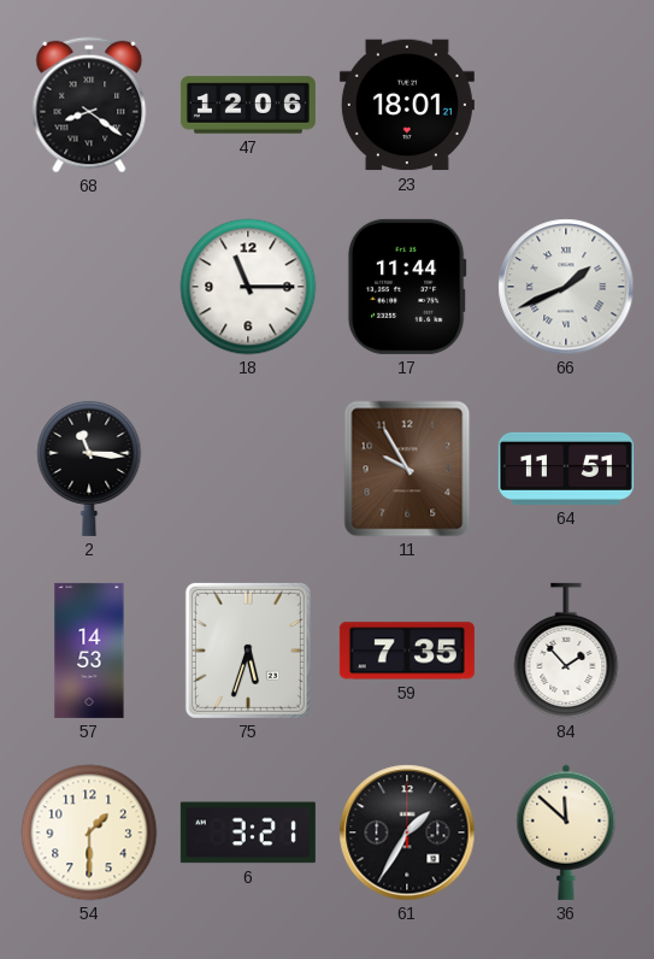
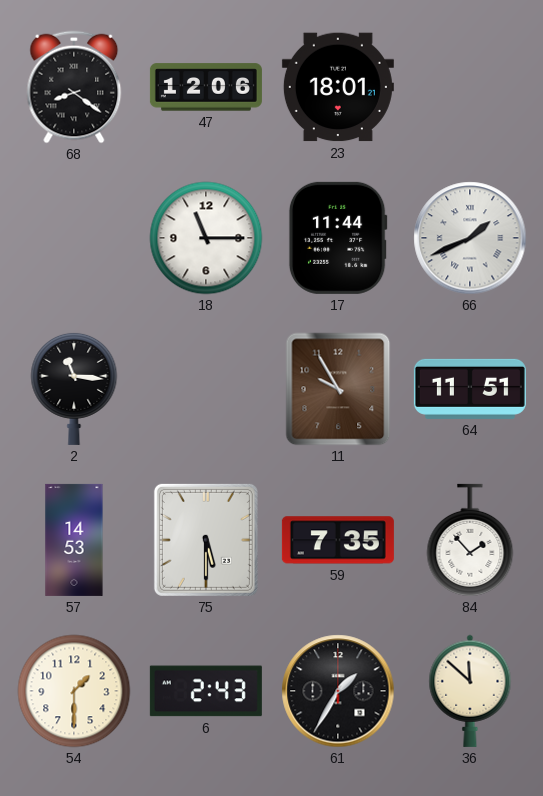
75: 5:33 -> 5:30
6: 3:21 -> 2:43
